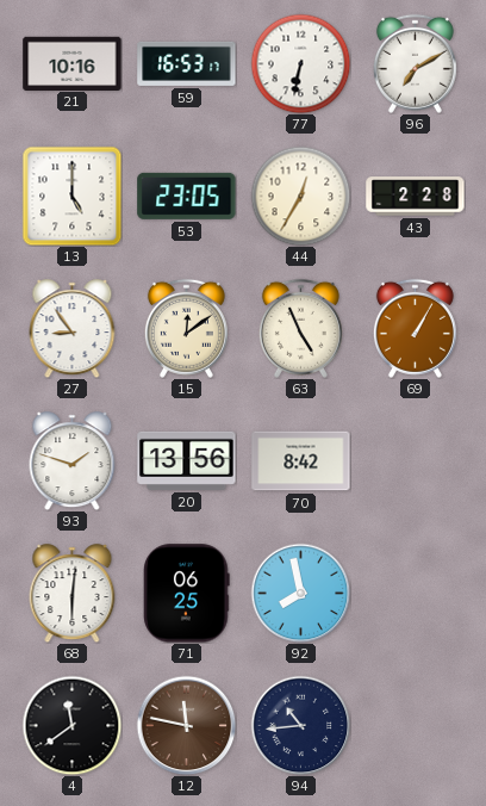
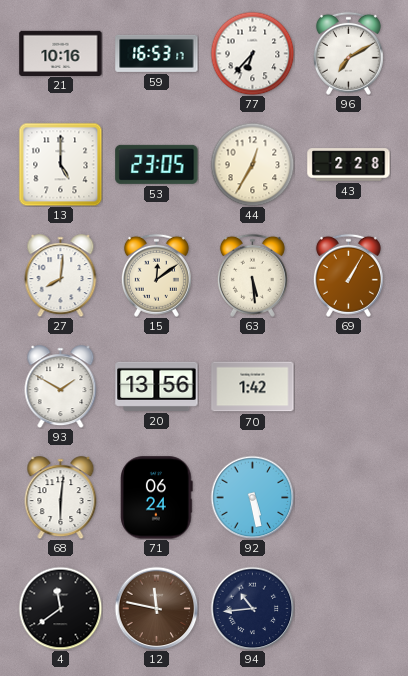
77: 6:32 -> 6:37
27: 8:54 -> 8:01
63: 4:56 -> 5:29
93: 1:48 -> 1:50
70: 8:42 -> 1:42
71: 06:25 -> 06:24
92: 7:58 -> 5:28
